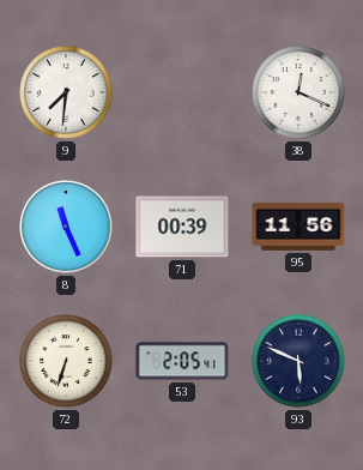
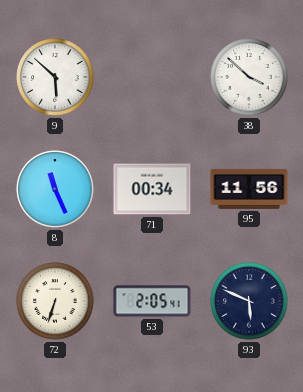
9: 7:31 -> 5:52
38: 12:19 -> 3:52
71: 00:39 -> 00:34
